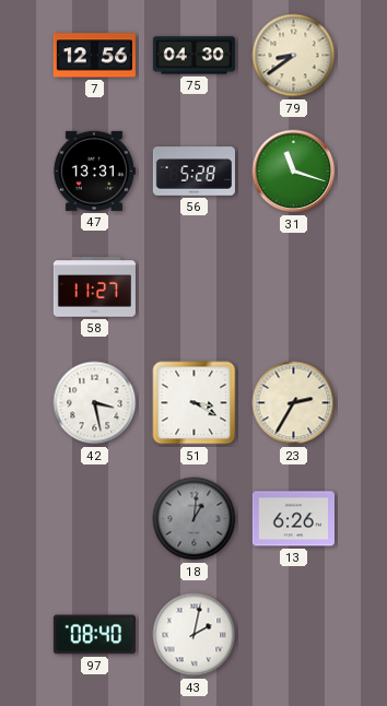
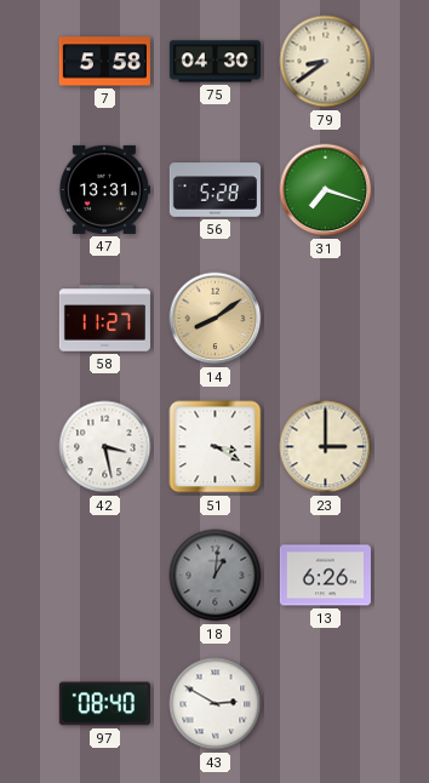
7: 12:56 -> 5:58
31: 11:18 -> 7:18
14: none -> 8:09
23: 2:35 -> 3:00
43: 2:02 -> 2:50
